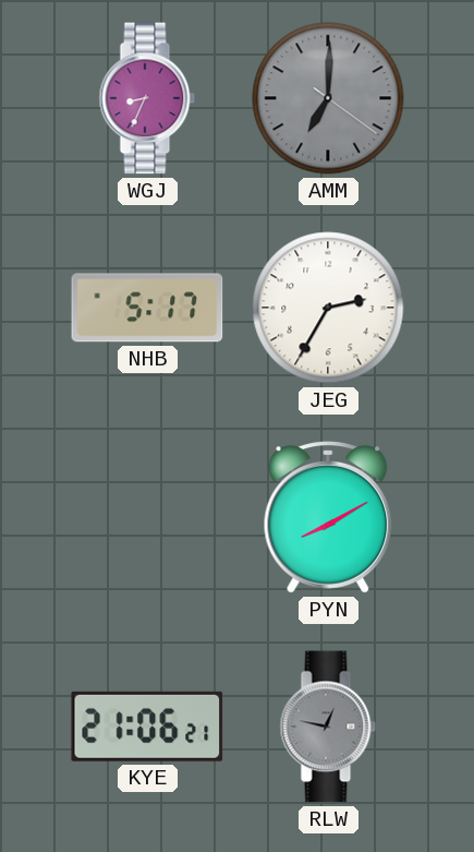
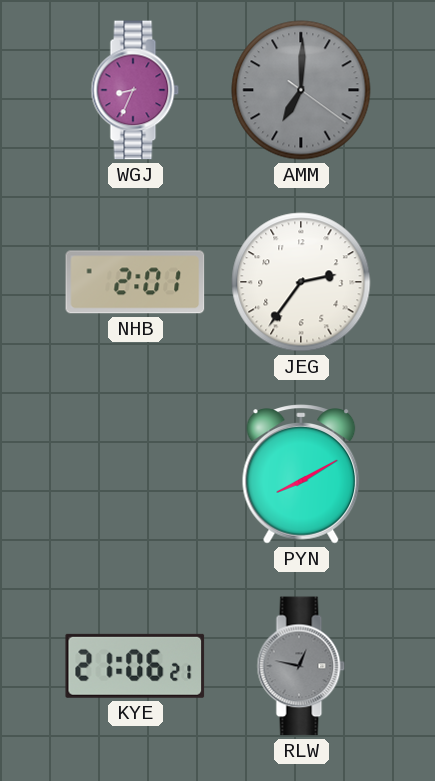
NHB: 5:17 -> 2:01
JEG: 2:35 -> 2:36
